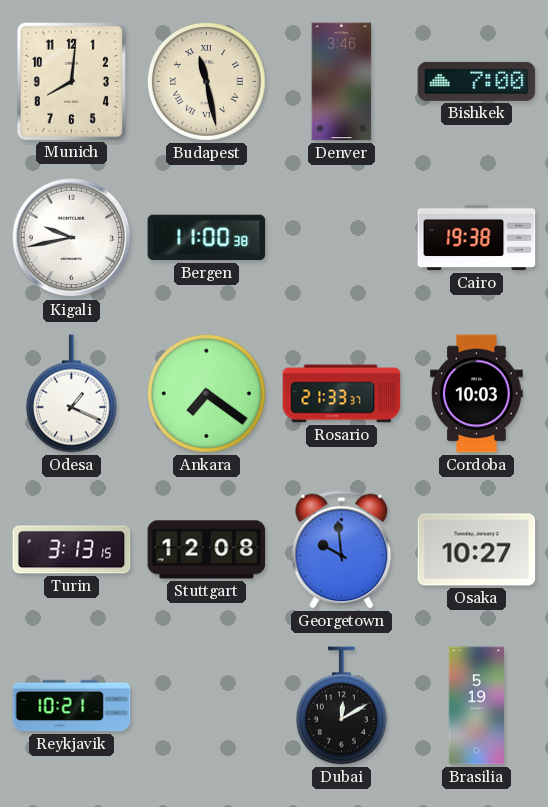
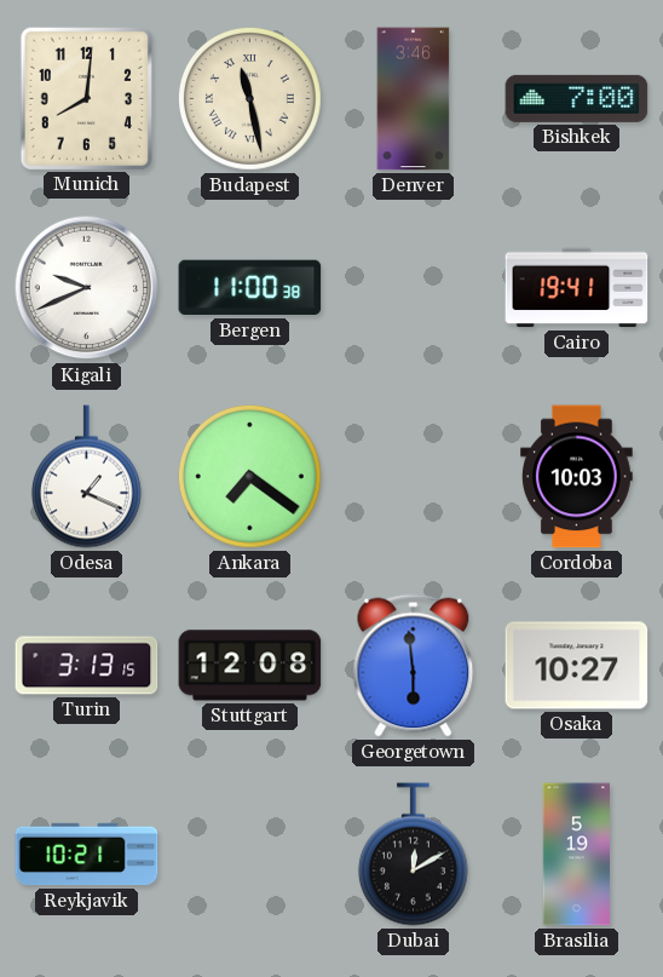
Kigali: 9:43 -> 9:41
Cairo: 19:38 -> 19:41
Rosario: 21:33 -> none
Georgetown: 9:59 -> 5:59
